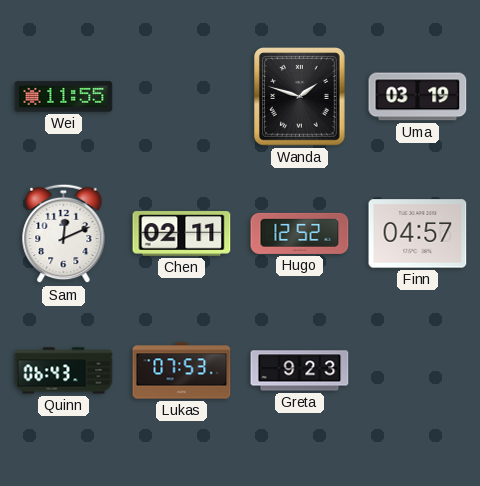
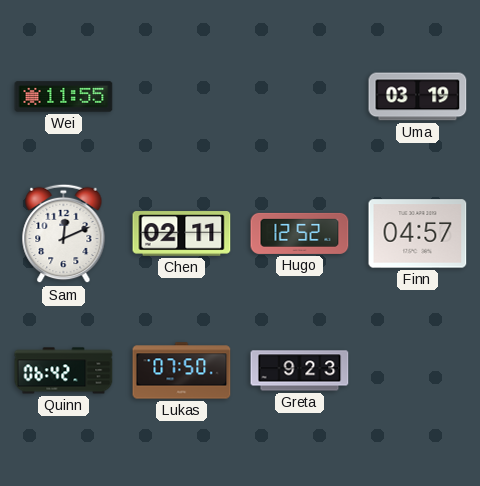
Wanda: 1:48 -> none
Quinn: 06:43 -> 06:42
Lukas: 07:53 -> 07:50
